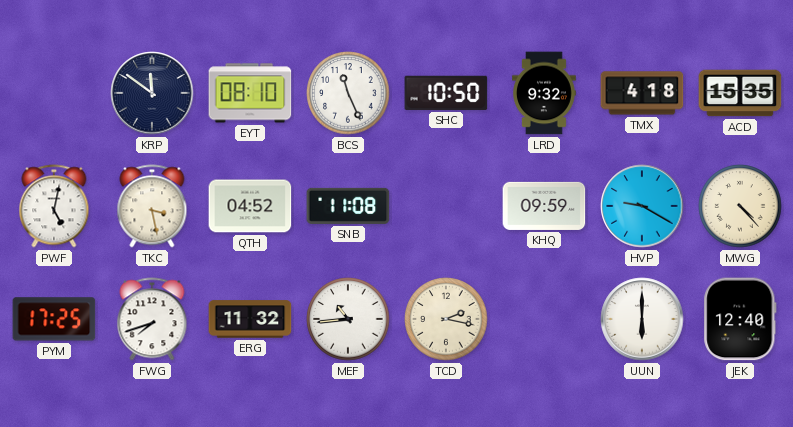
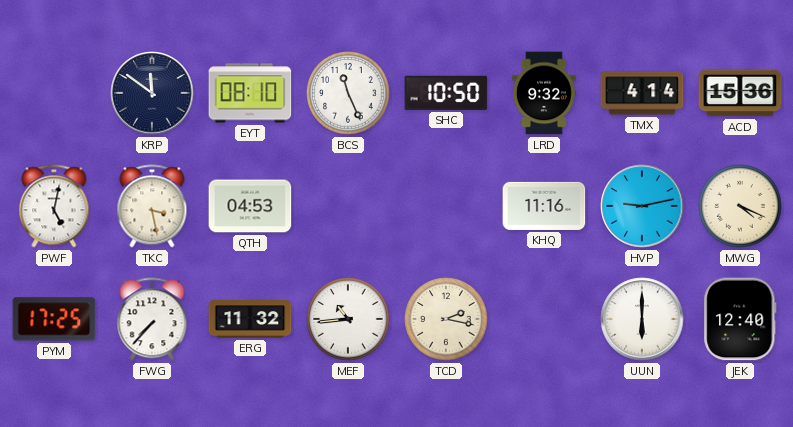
TMX: 4:18 -> 4:14
ACD: 15:35 -> 15:36
QTH: 04:52 -> 04:53
SNB: 11:08 -> none
KHQ: 09:59 -> 11:16
HVP: 9:20 -> 9:13
MWG: 4:23 -> 4:19
FWG: 7:42 -> 7:37
